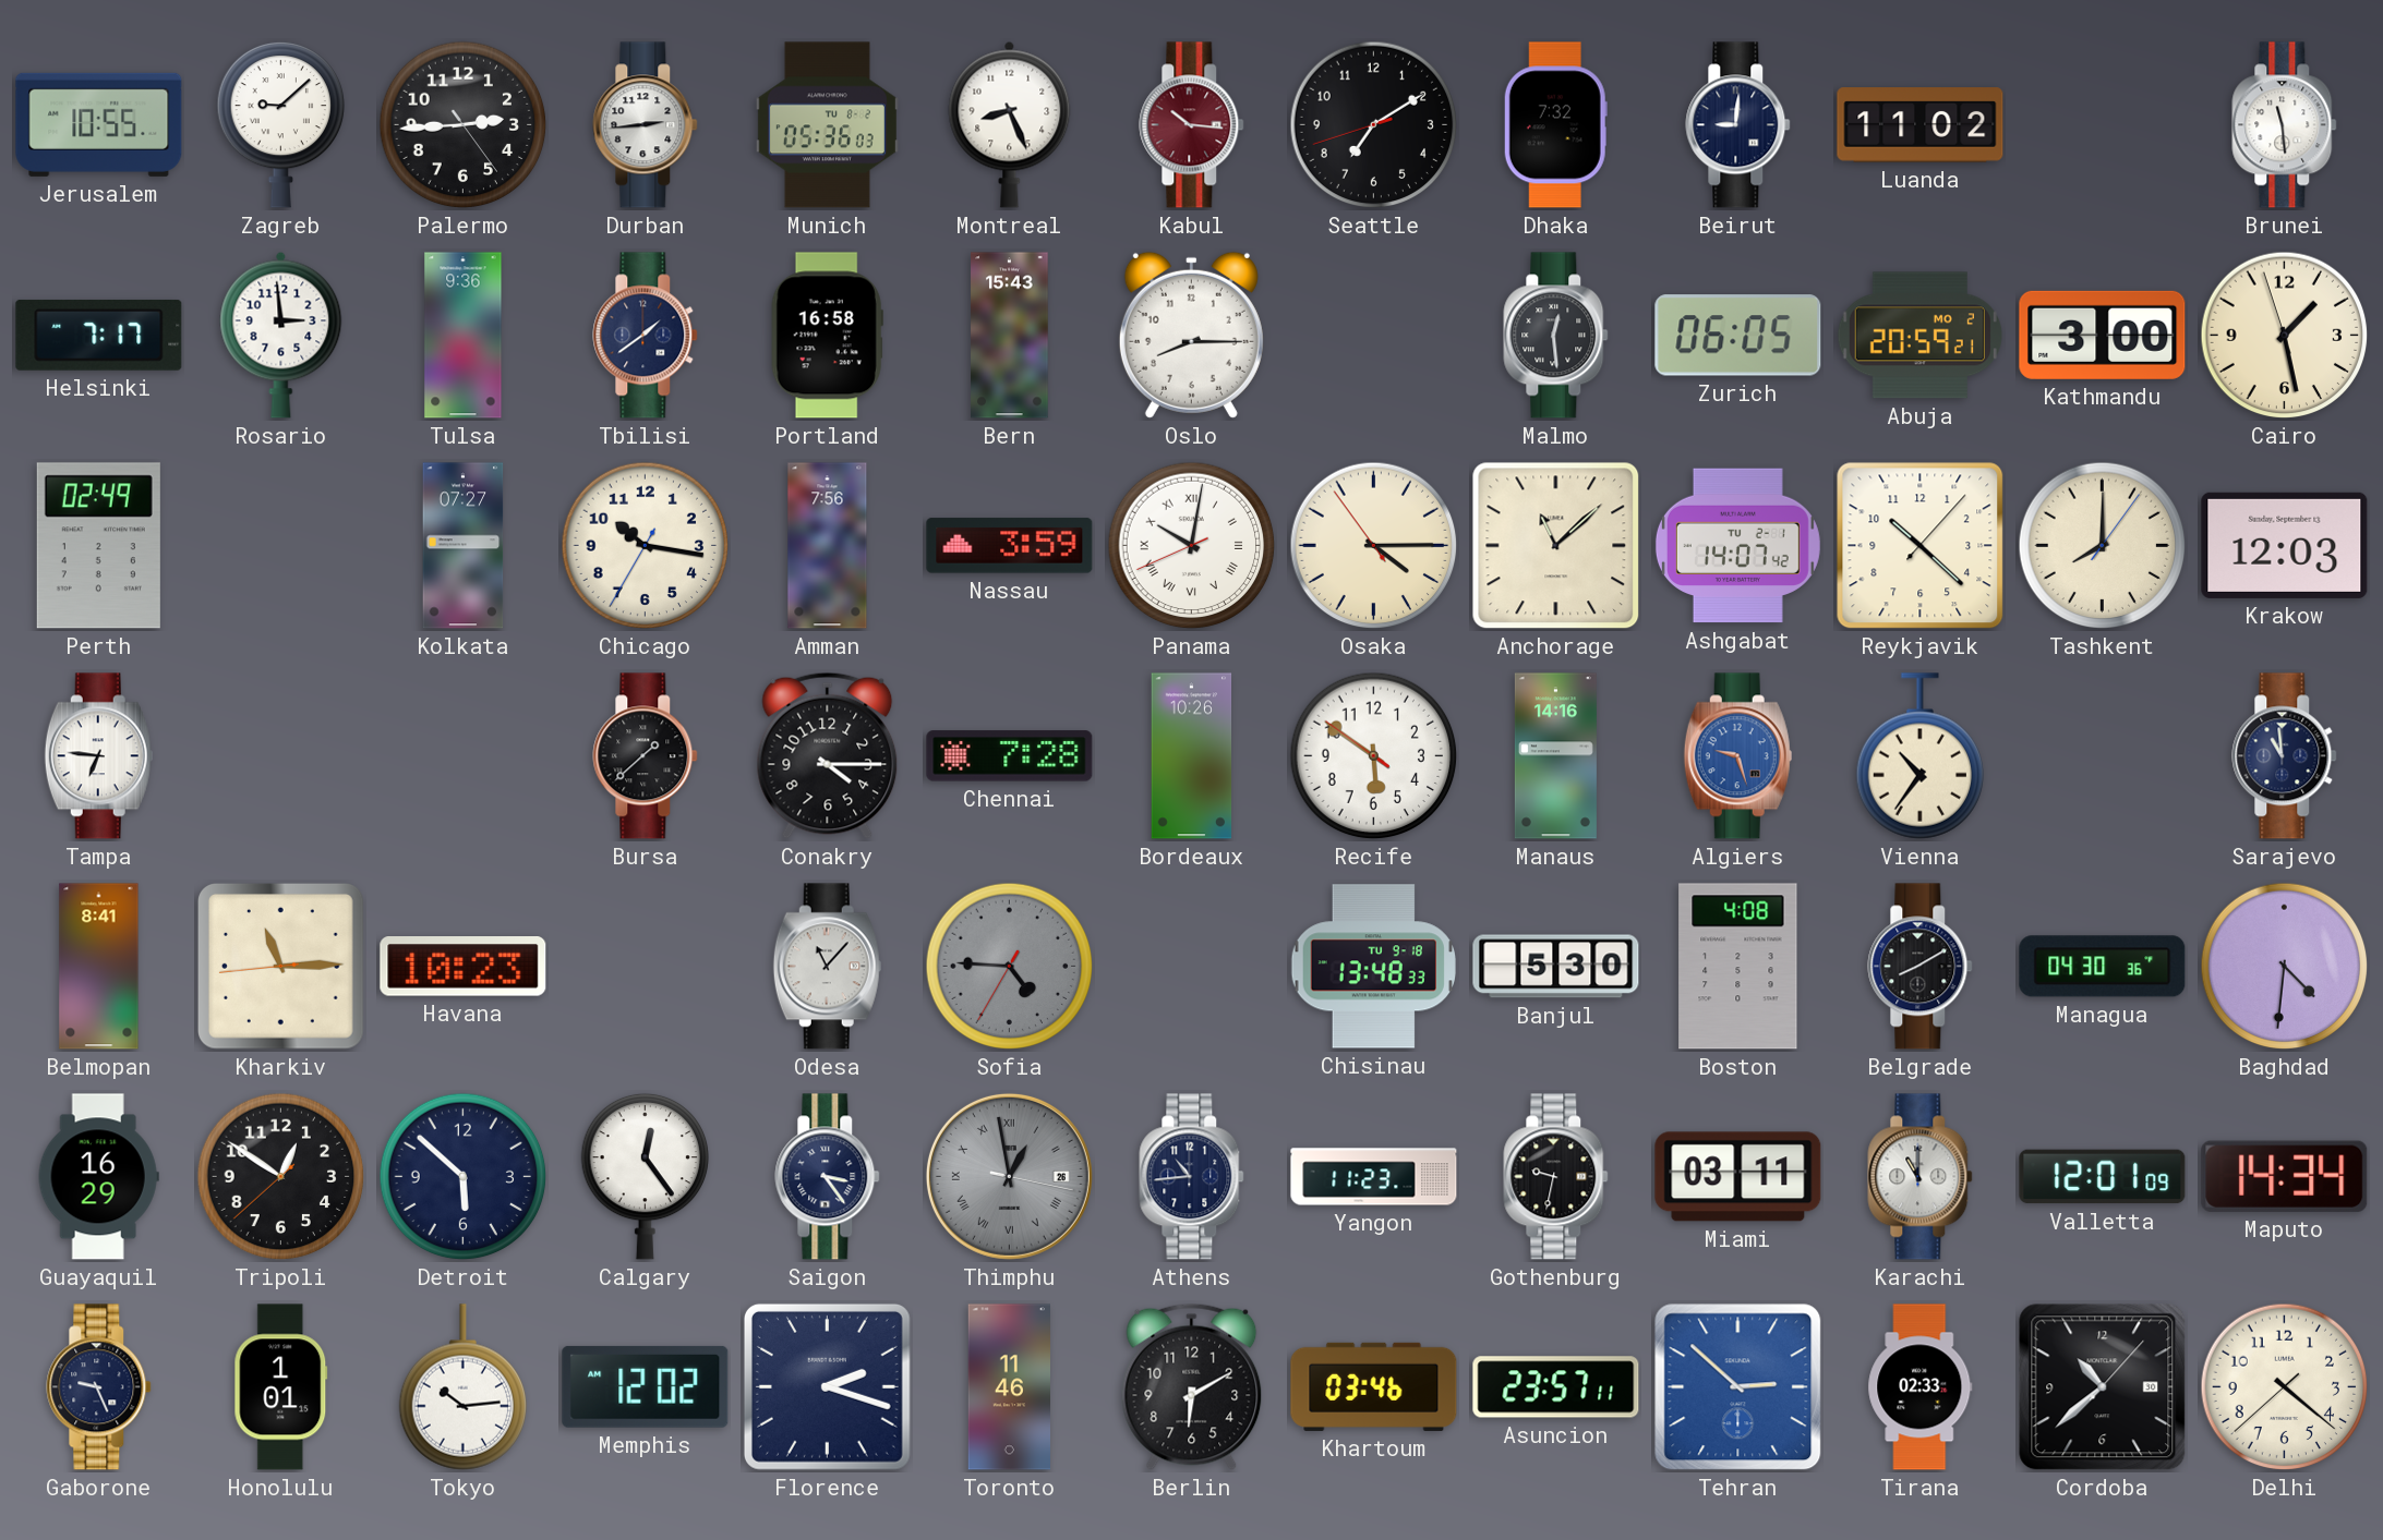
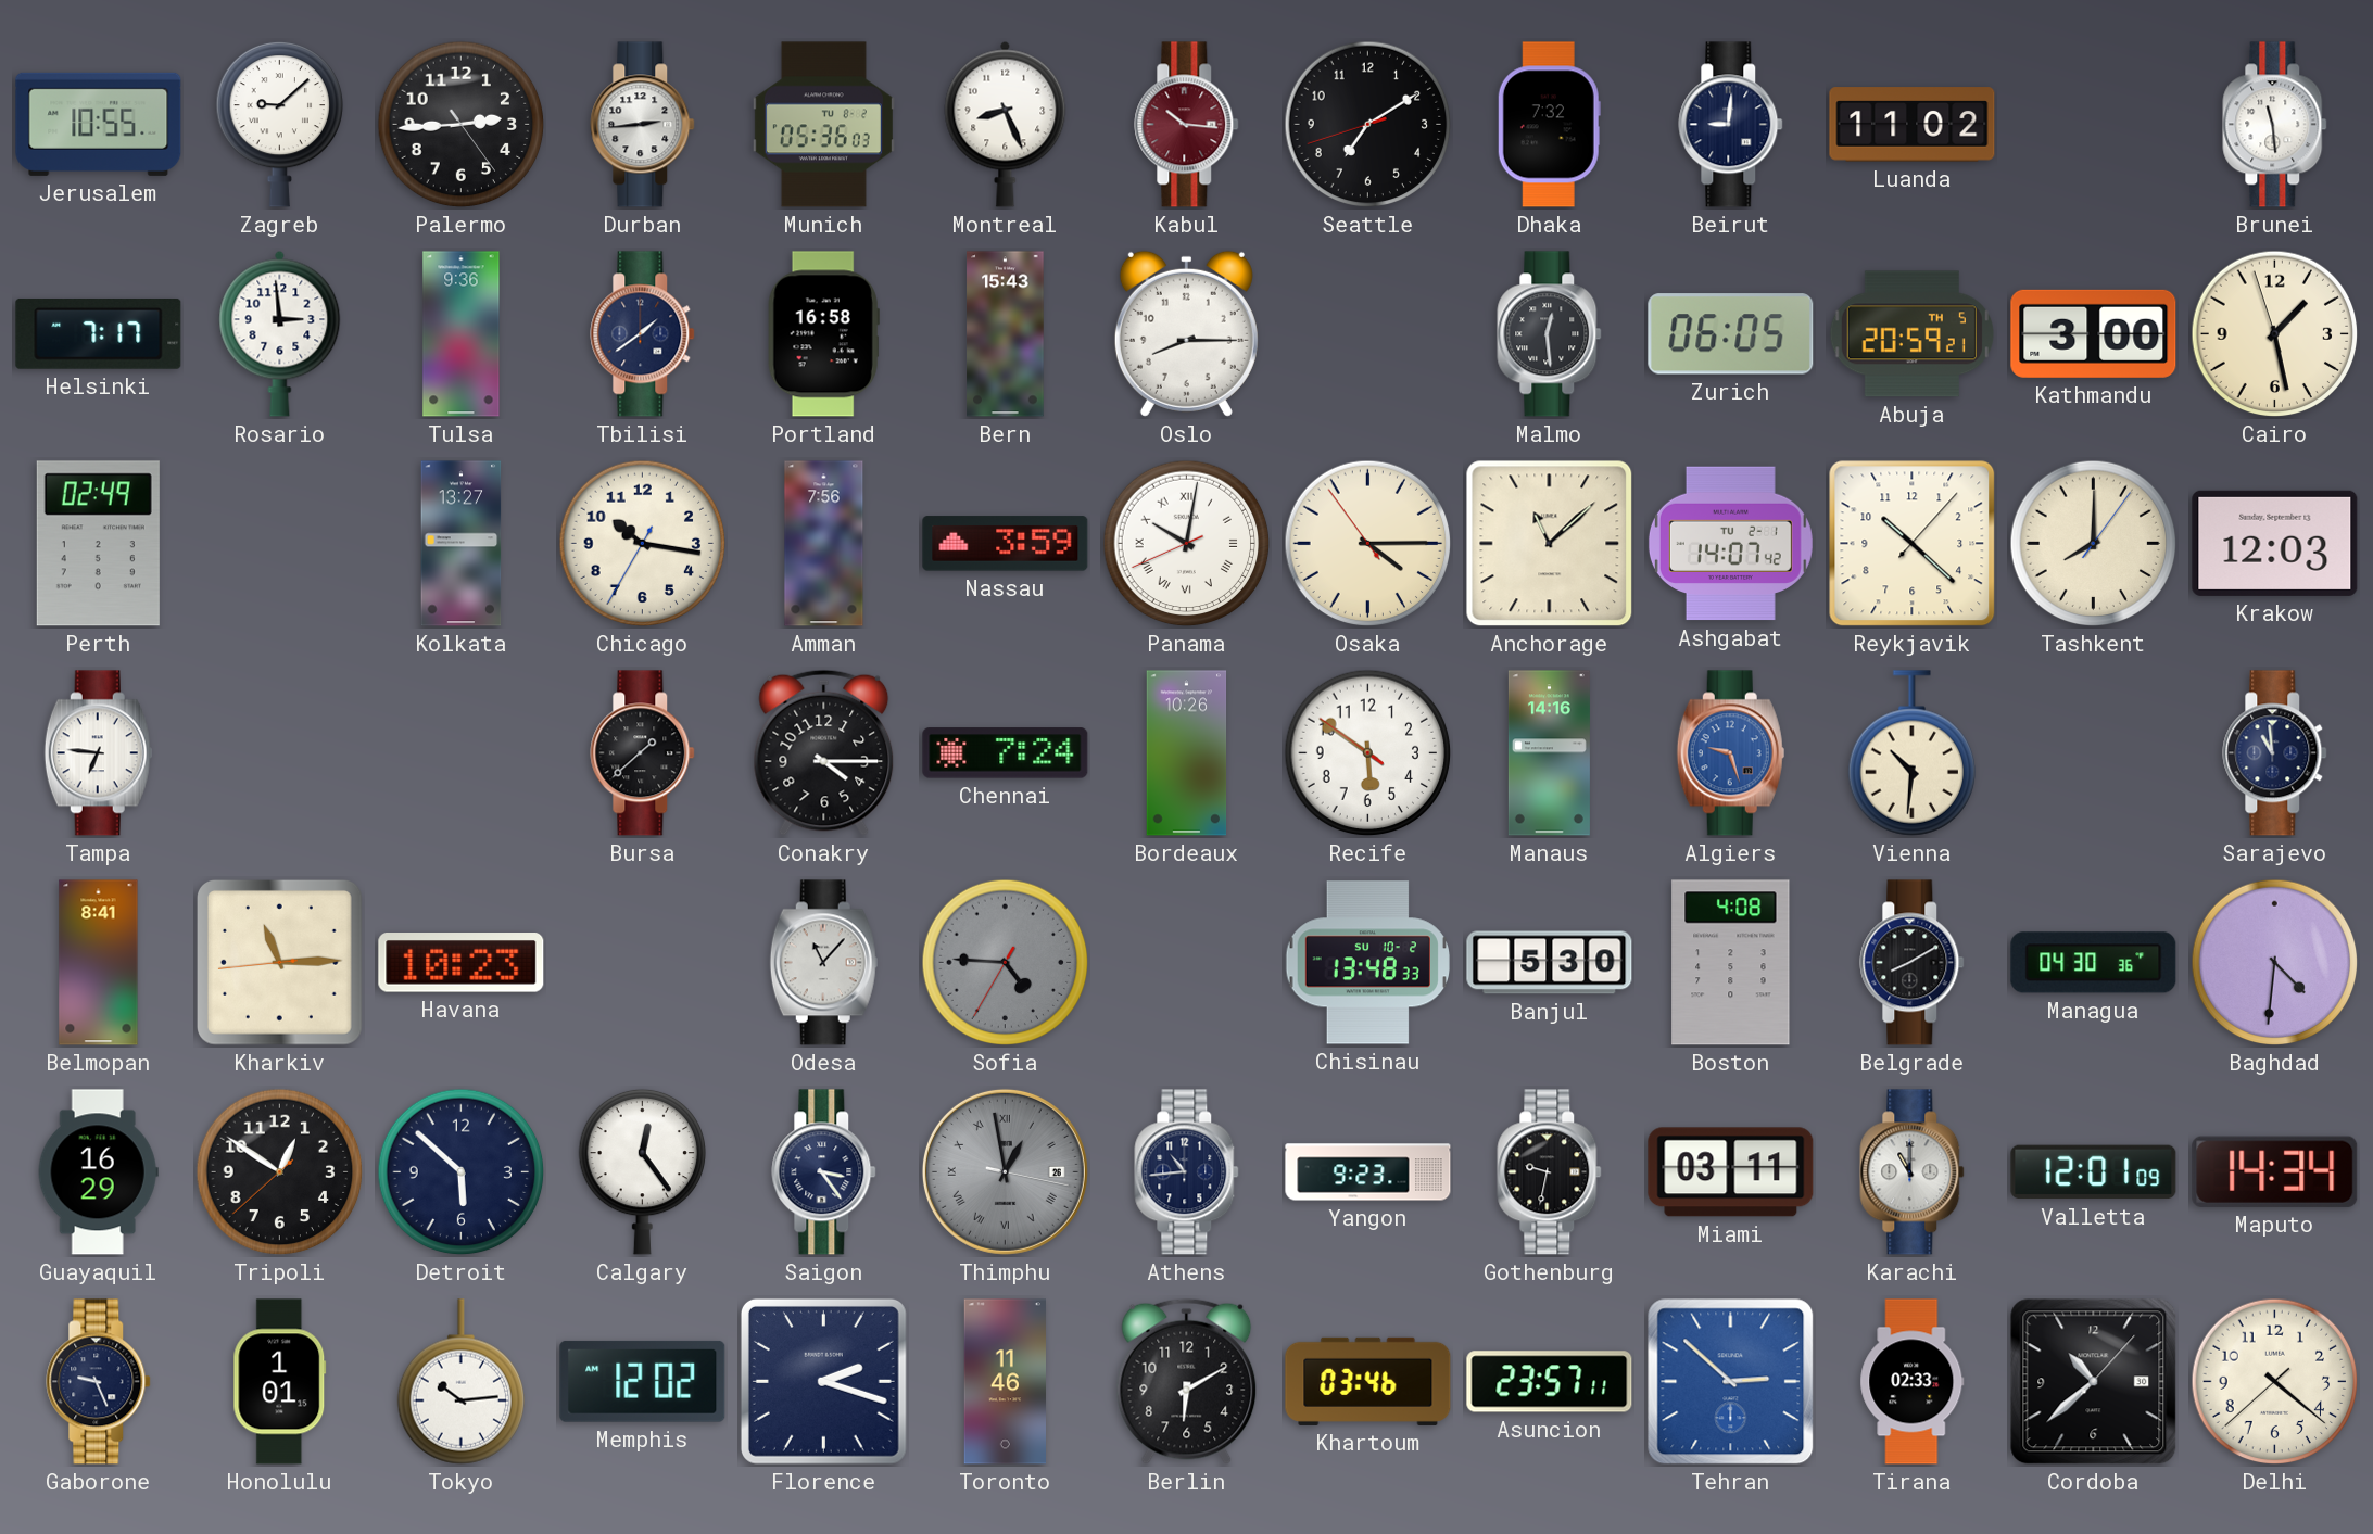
Abuja date: MO 2 -> TH 5
Kolkata: 07:27 -> 13:27
Chennai: 7:28 -> 7:24
Vienna: 10:36 -> 10:31
Chisinau date: TU 9-18 -> SU 10-2
Yangon: 11:23 -> 9:23
